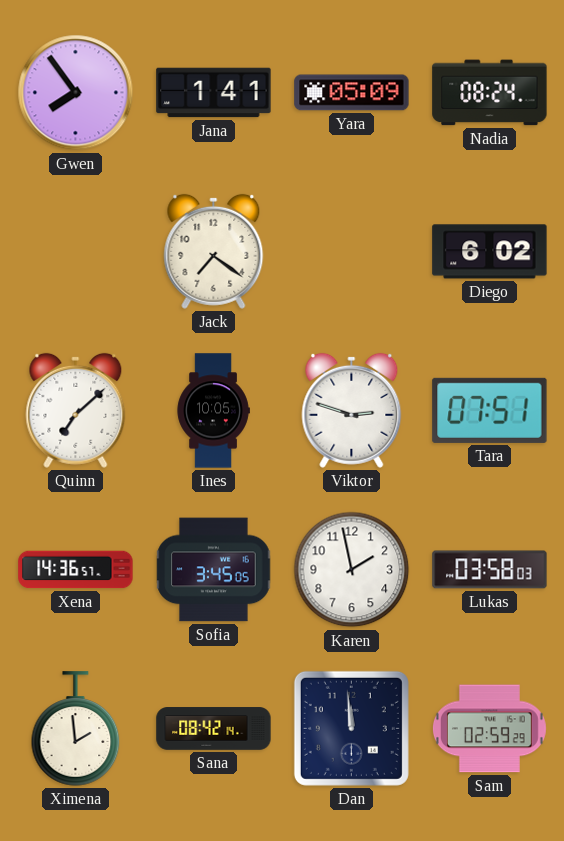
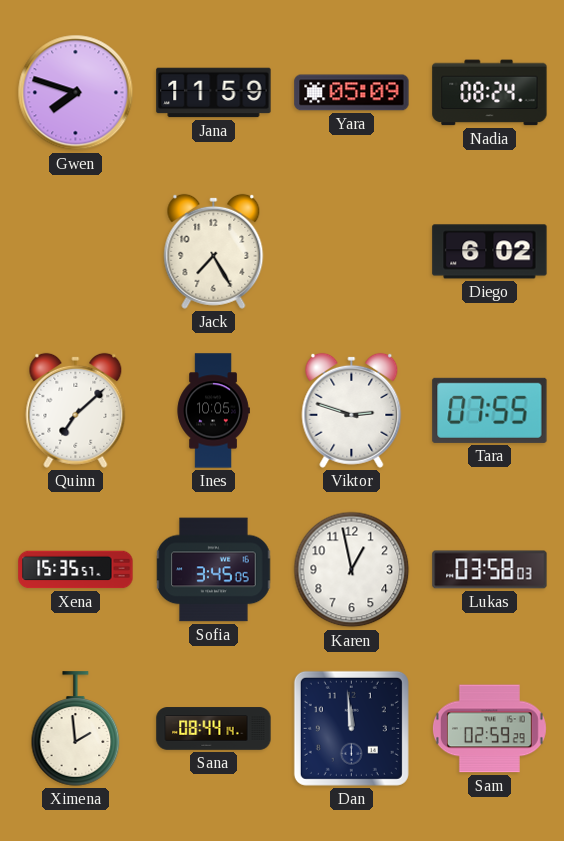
Gwen: 7:54 -> 7:48
Jana: 1:41 -> 11:59
Jack: 7:21 -> 7:25
Tara: 07:51 -> 07:55
Xena: 14:36 -> 15:35
Karen: 1:58 -> 12:58
Sana: 08:42 -> 08:44
